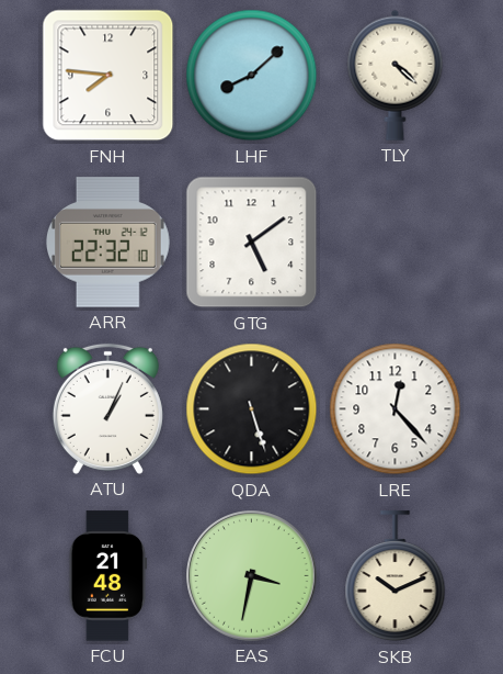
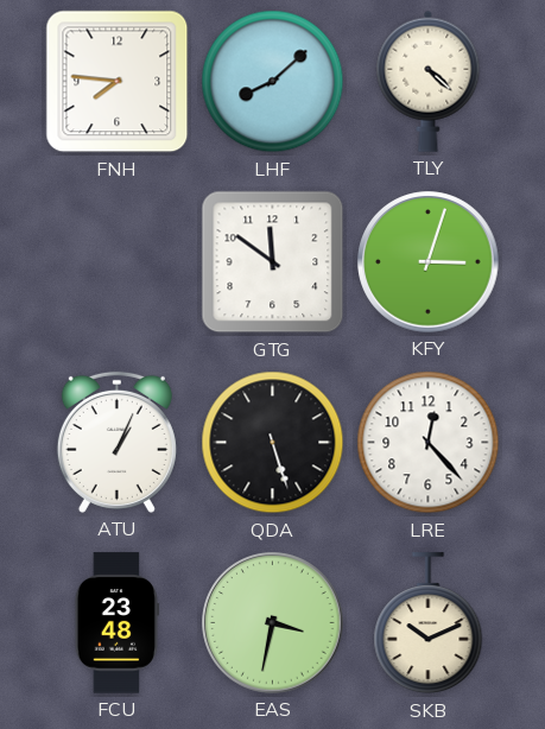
ARR: 22:32 -> none
GTG: 5:09 -> 11:51
KFY: none -> 3:03
FCU: 21:48 -> 23:48
